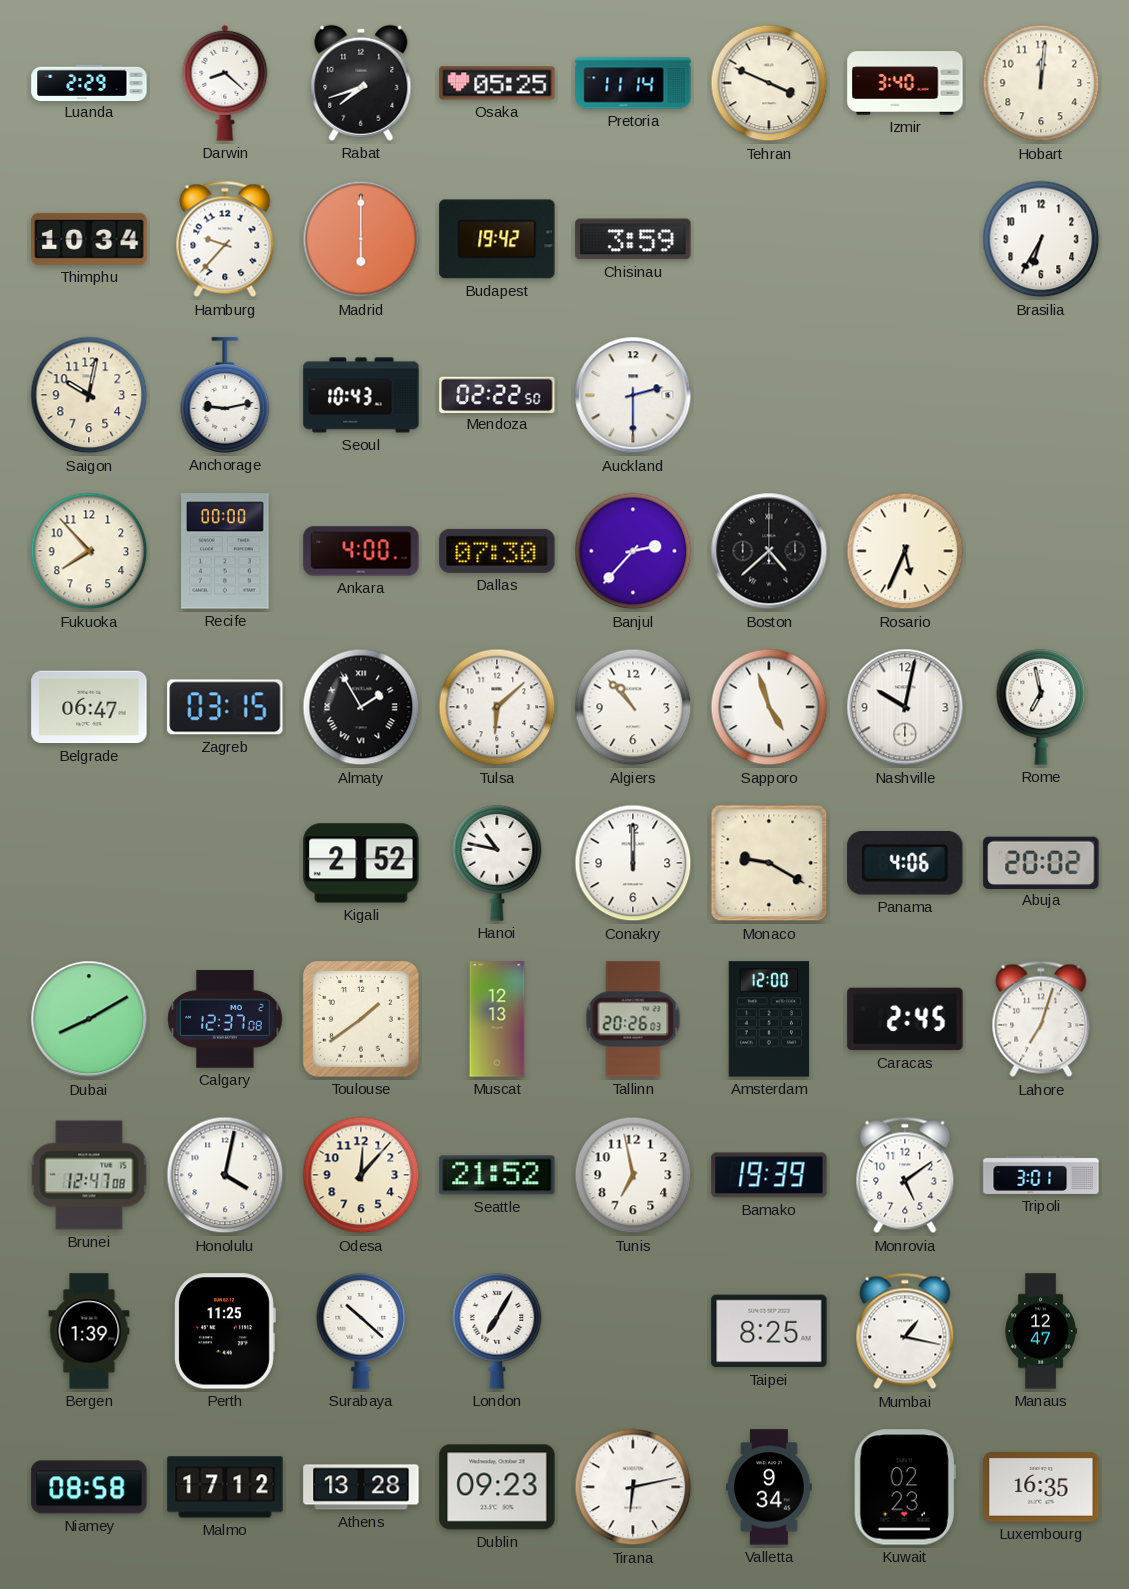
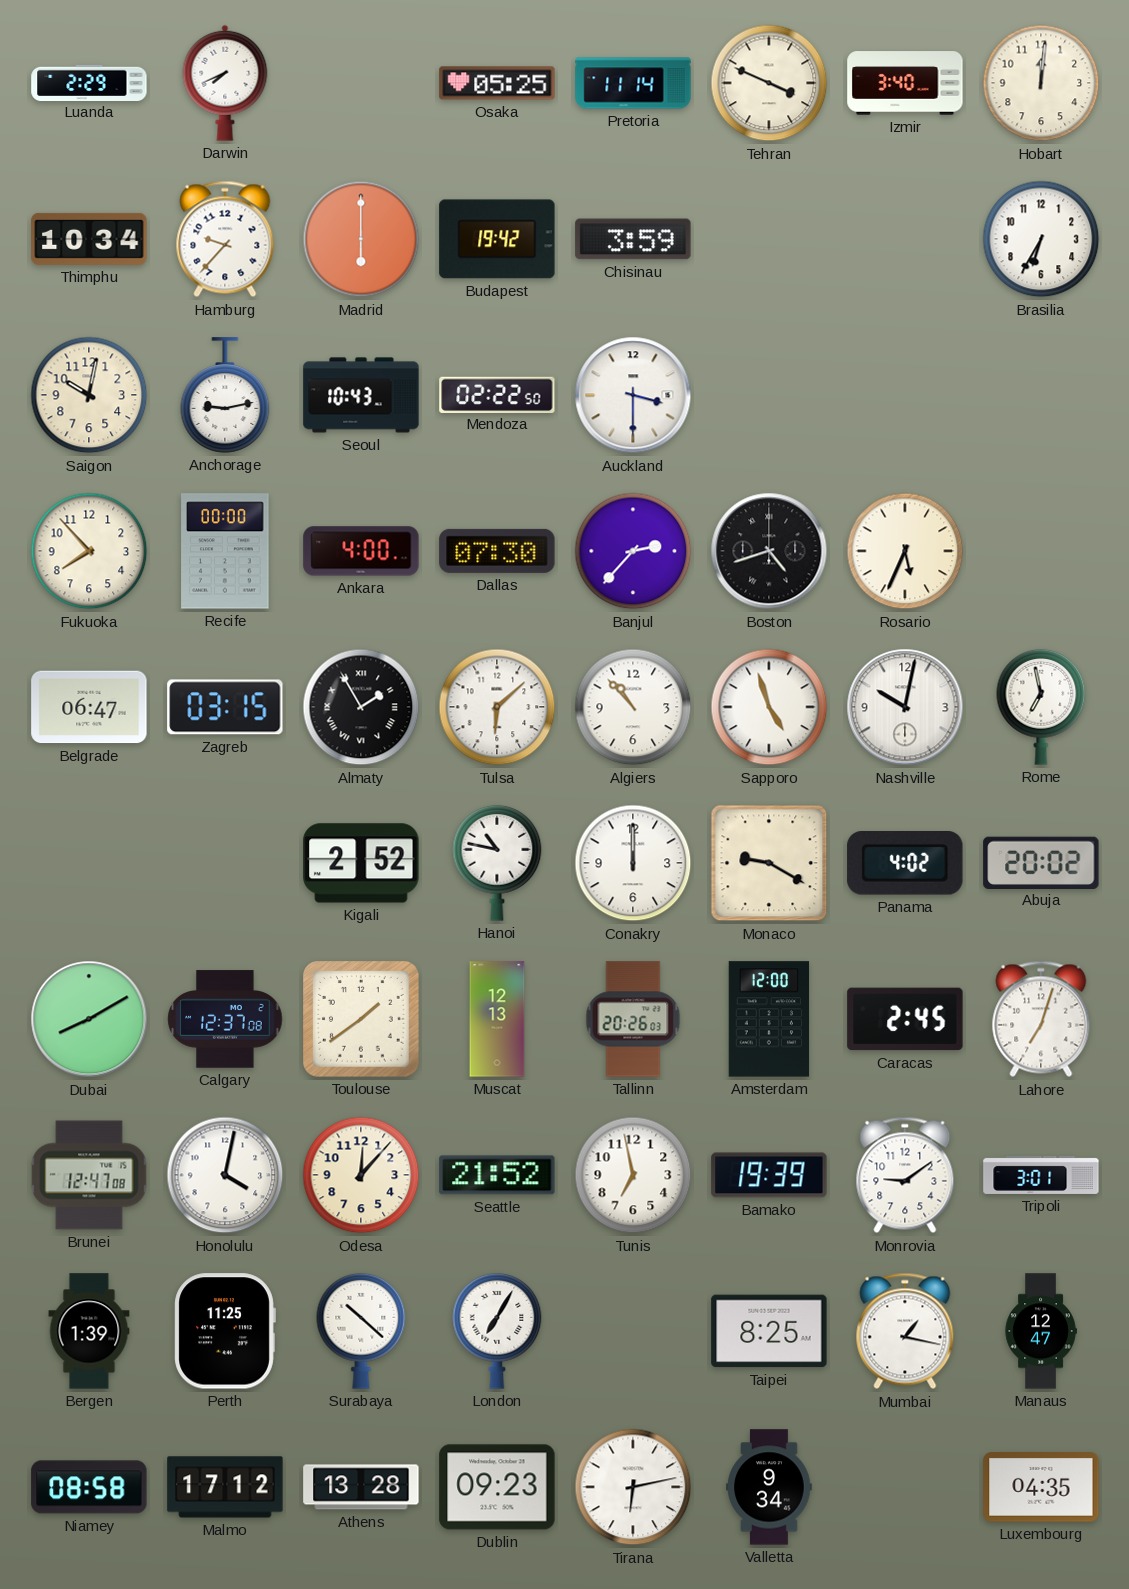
Darwin: 8:22 -> 7:41
Rabat: 7:42 -> none
Auckland: 2:30 -> 3:30
Boston: 4:38 -> 4:42
Panama: 4:06 -> 4:02
Monrovia: 5:09 -> 9:09
Kuwait: 02:23 -> none
Luxembourg: 16:35 -> 04:35
